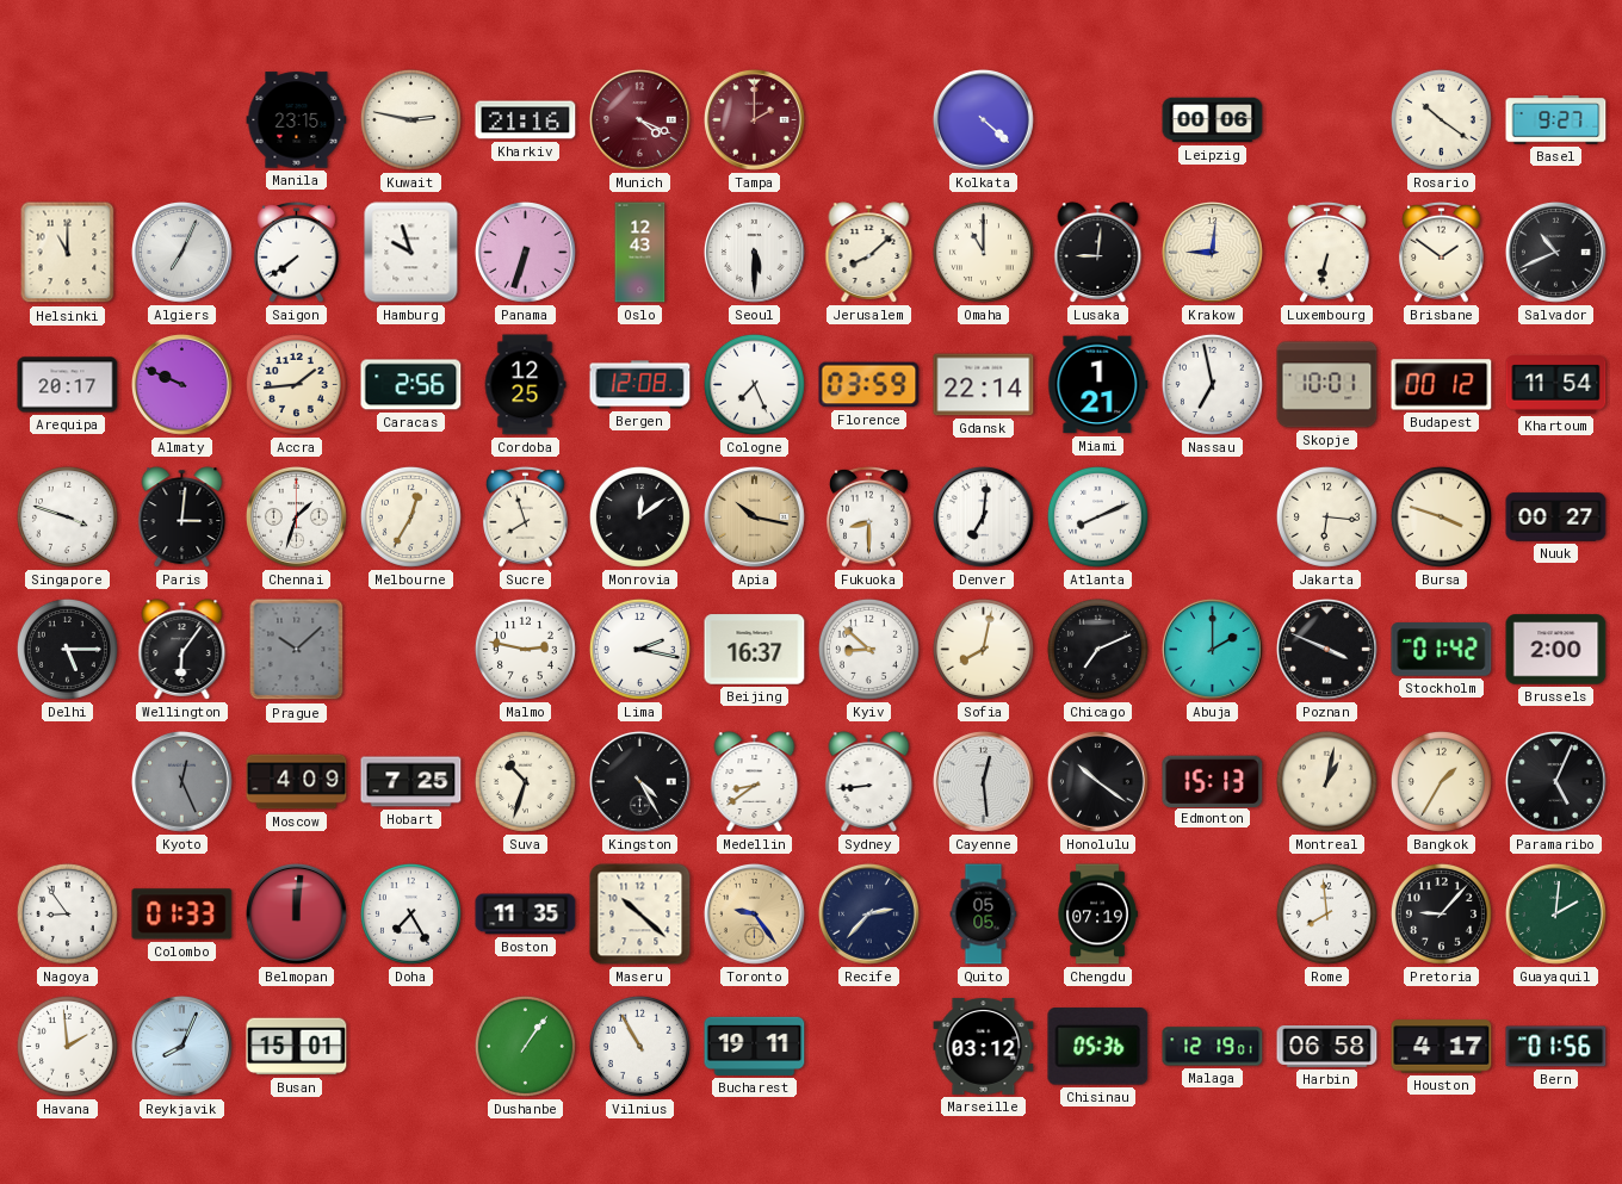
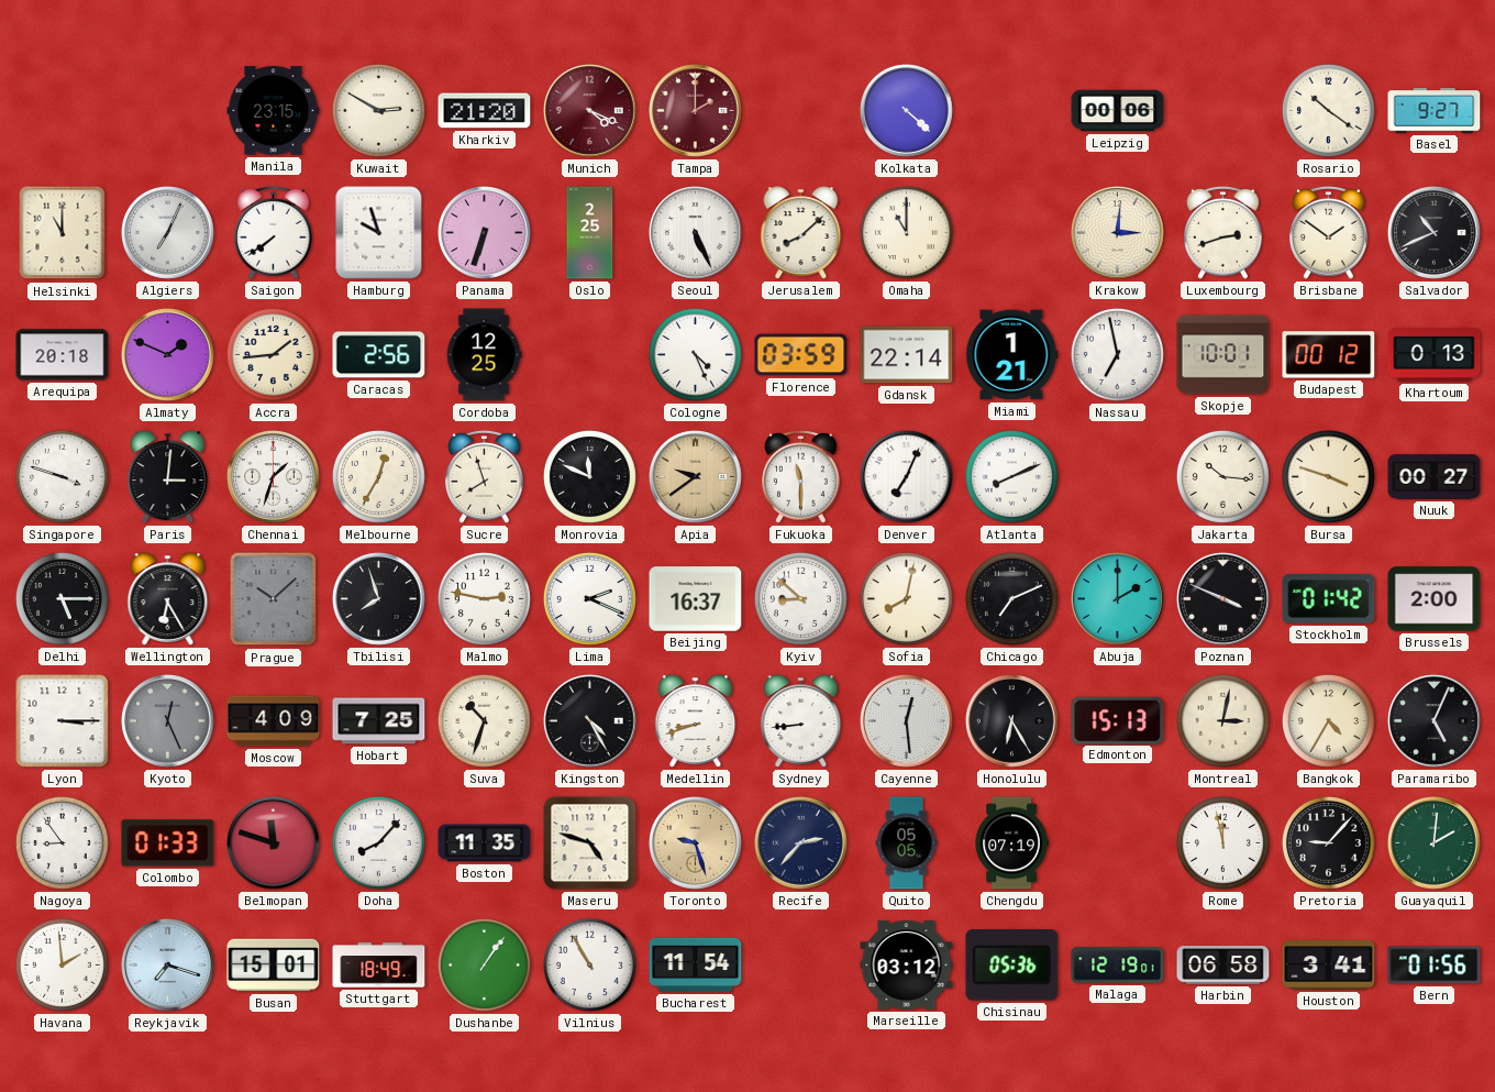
Kuwait: 2:47 -> 2:50
Kharkiv: 21:16 -> 21:20
Oslo: 12:43 -> 2:25
Seoul: 5:30 -> 5:26
Lusaka: 9:01 -> none
Krakow: 9:01 -> 3:01
Luxembourg: 6:32 -> 2:42
Arequipa: 20:17 -> 20:18
Almaty: 9:49 -> 1:49
Bergen: 12:08 -> none
Cologne: 7:26 -> 4:26
Khartoum: 11:54 -> 0:13
Monrovia: 12:09 -> 11:49
Apia: 10:17 -> 9:39
Fukuoka: 8:30 -> 11:30
Denver: 7:01 -> 7:04
Jakarta: 6:16 -> 10:16
Wellington: 6:06 -> 6:25
Tbilisi: none -> 7:57
Lima: 2:17 -> 2:19
Lyon: none -> 3:15
Medellin: 8:39 -> 8:42
Honolulu: 10:21 -> 6:25
Montreal: 1:02 -> 3:02
Bangkok: 1:35 -> 4:35
Belmopan: 12:01 -> 11:48
Doha: 7:25 -> 8:07
Maseru: 10:22 -> 4:48
Toronto: 9:24 -> 9:27
Rome: 7:59 -> 11:58
Reykjavik: 8:04 -> 7:18
Stuttgart: none -> 18:49
Bucharest: 19:11 -> 11:54
Houston: 4:17 -> 3:41
